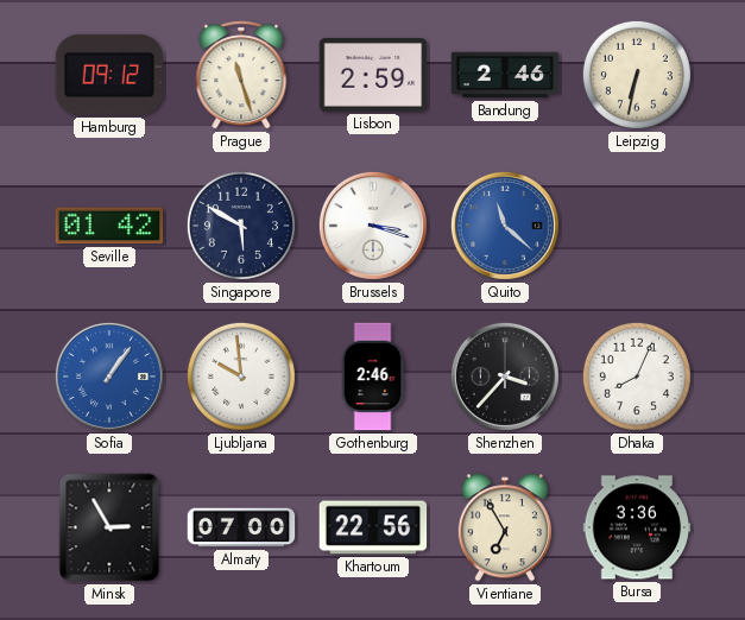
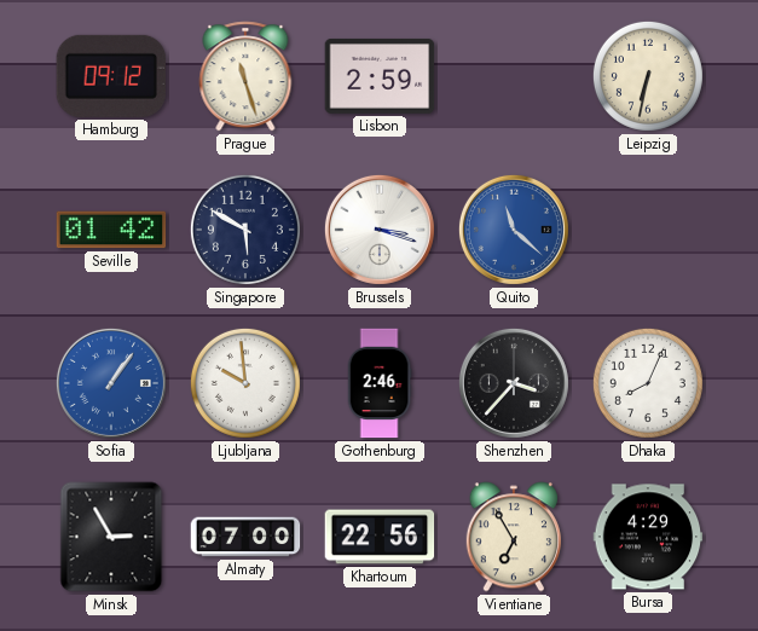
Bandung: 2:46 -> none
Bursa: 3:36 -> 4:29
